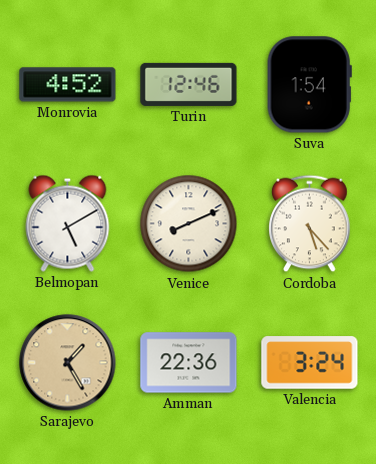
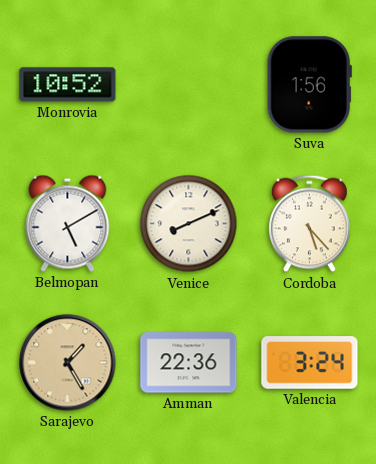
Monrovia: 4:52 -> 10:52
Turin: 12:46 -> none
Suva: 1:54 -> 1:56
